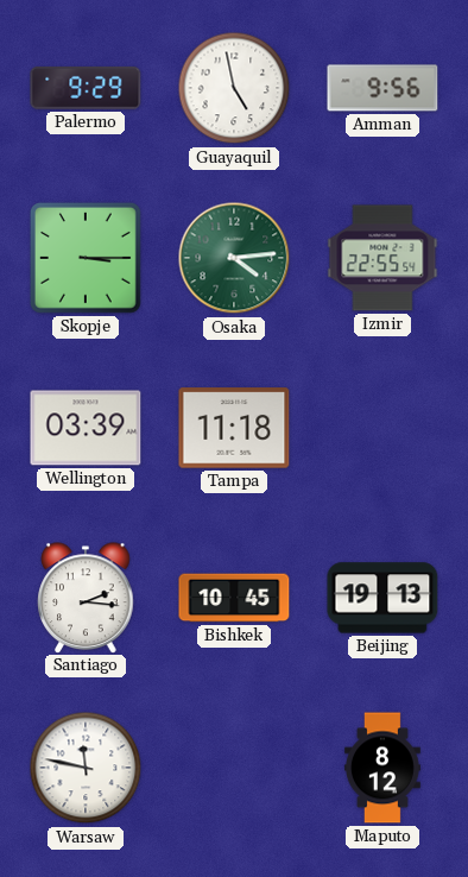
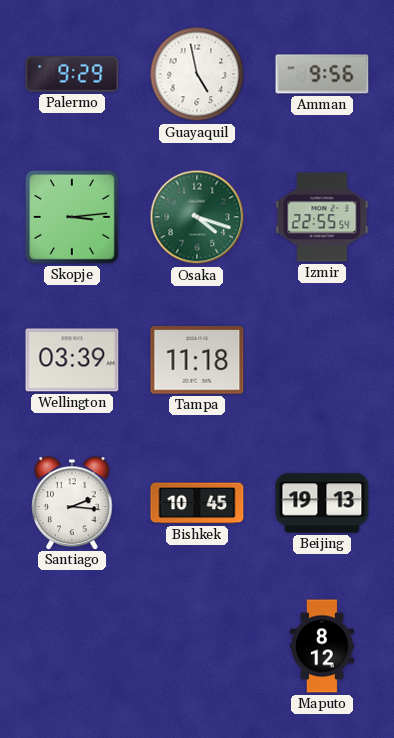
Skopje: 3:15 -> 3:14
Osaka: 4:14 -> 4:18
Warsaw: 11:47 -> none
